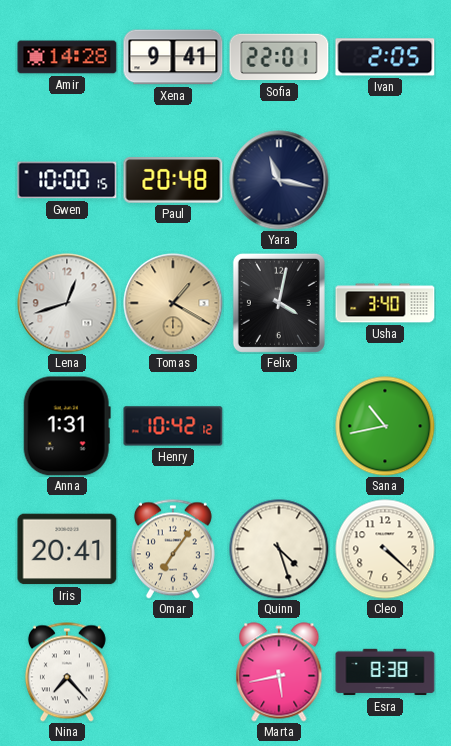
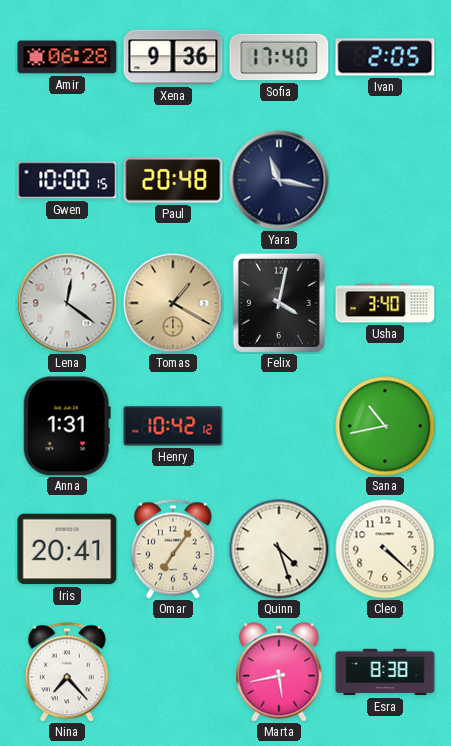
Amir: 14:28 -> 06:28
Xena: 9:41 -> 9:36
Sofia: 22:01 -> 17:40
Lena: 12:42 -> 12:21
